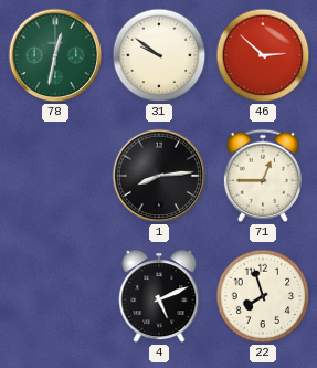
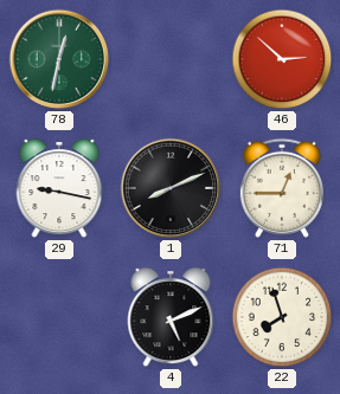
31: 9:51 -> none
29: none -> 9:17
1: 8:14 -> 8:11
